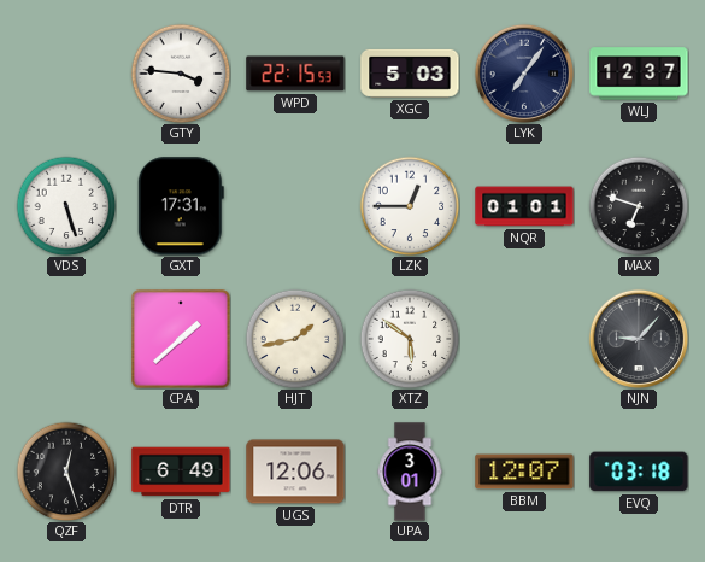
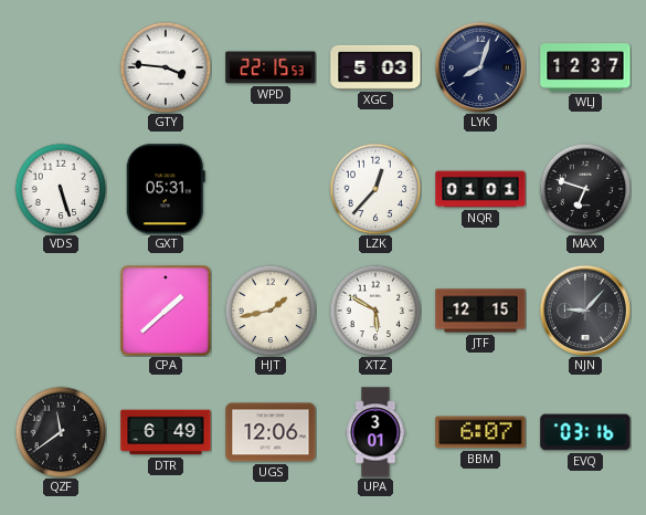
LYK: 7:06 -> 8:03
GXT: 17:31 -> 05:31
LZK: 12:45 -> 12:37
XTZ: 5:51 -> 5:50
JTF: none -> 12:15
QZF: 12:27 -> 11:39
BBM: 12:07 -> 6:07
EVQ: 03:18 -> 03:16
